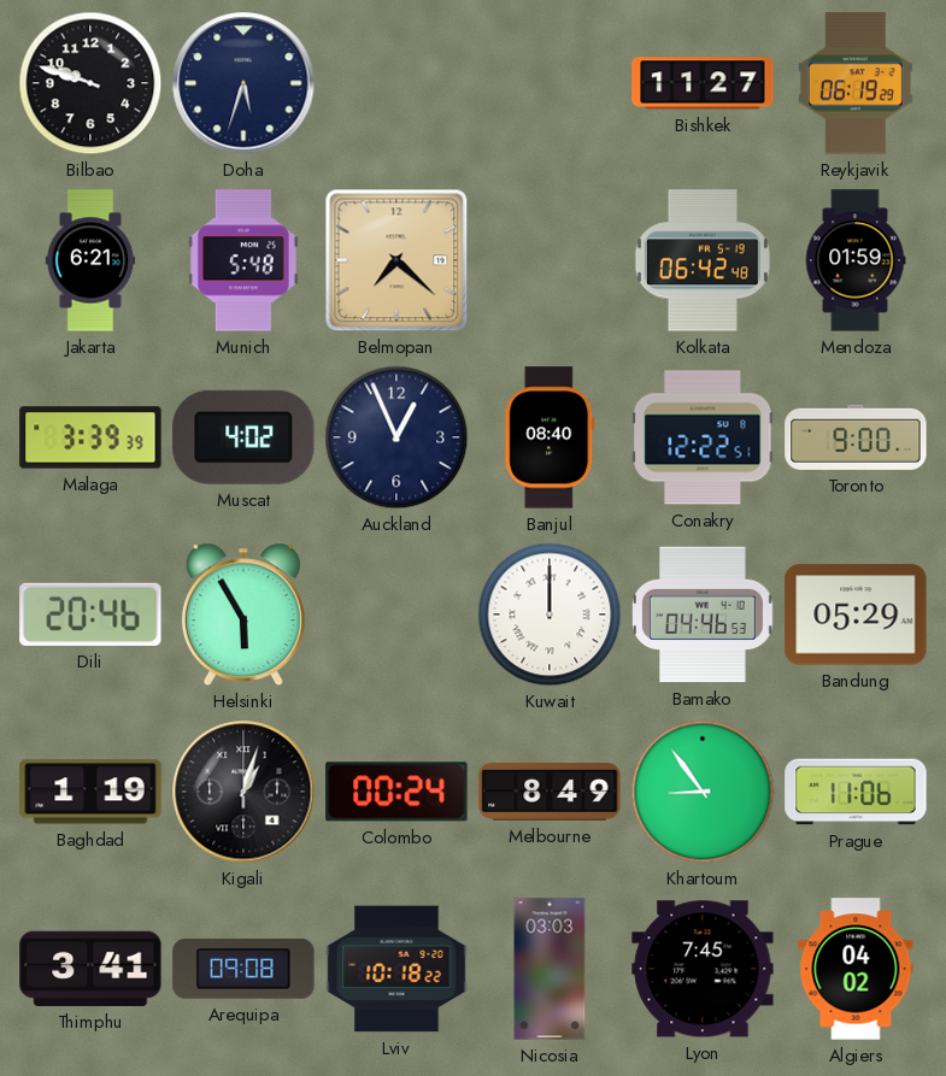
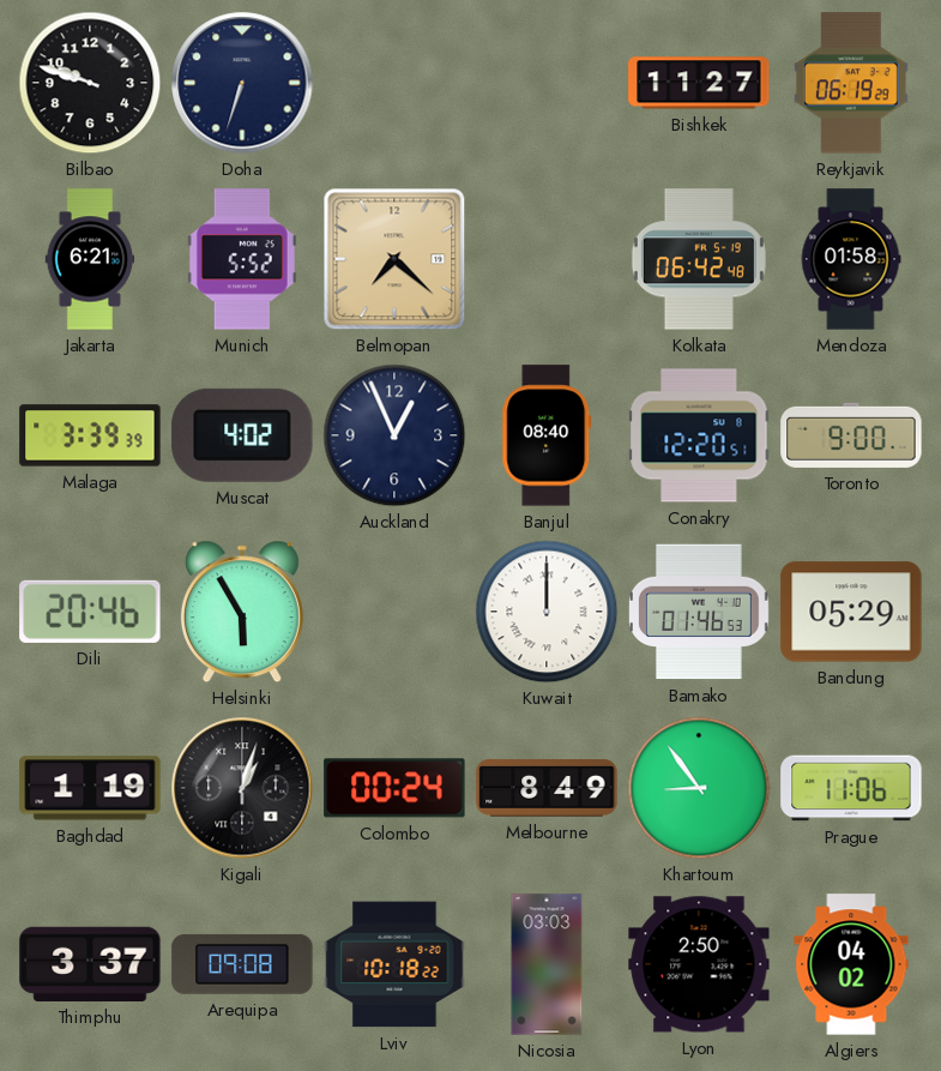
Doha: 5:33 -> 6:33
Munich: 5:48 -> 5:52
Mendoza: 01:59 -> 01:58
Conakry: 12:22 -> 12:20
Bamako: 04:46 -> 01:46
Thimphu: 3:41 -> 3:37
Lyon: 7:45 -> 2:50
